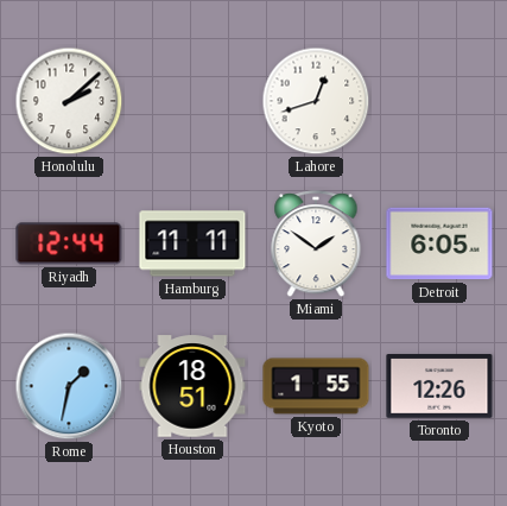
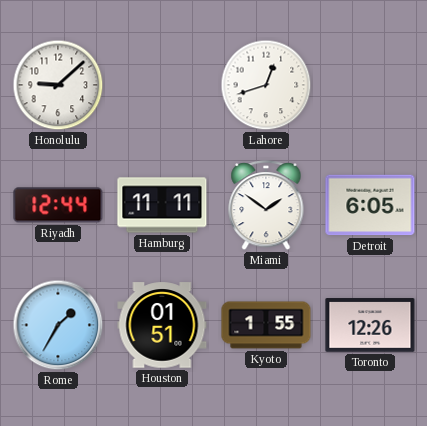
Honolulu: 2:08 -> 9:08
Rome: 1:32 -> 1:35
Houston: 18:51 -> 01:51
